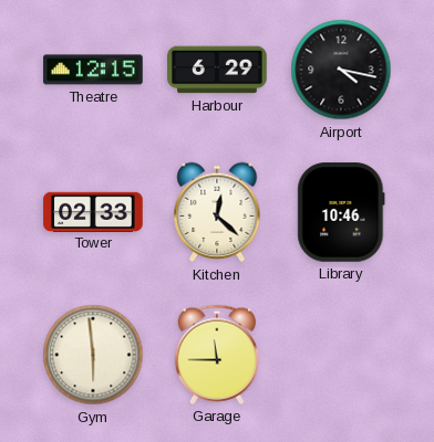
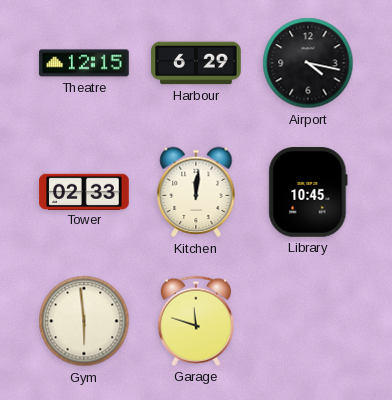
Kitchen: 12:22 -> 12:01
Library: 10:46 -> 10:45
Garage: 11:45 -> 11:48
